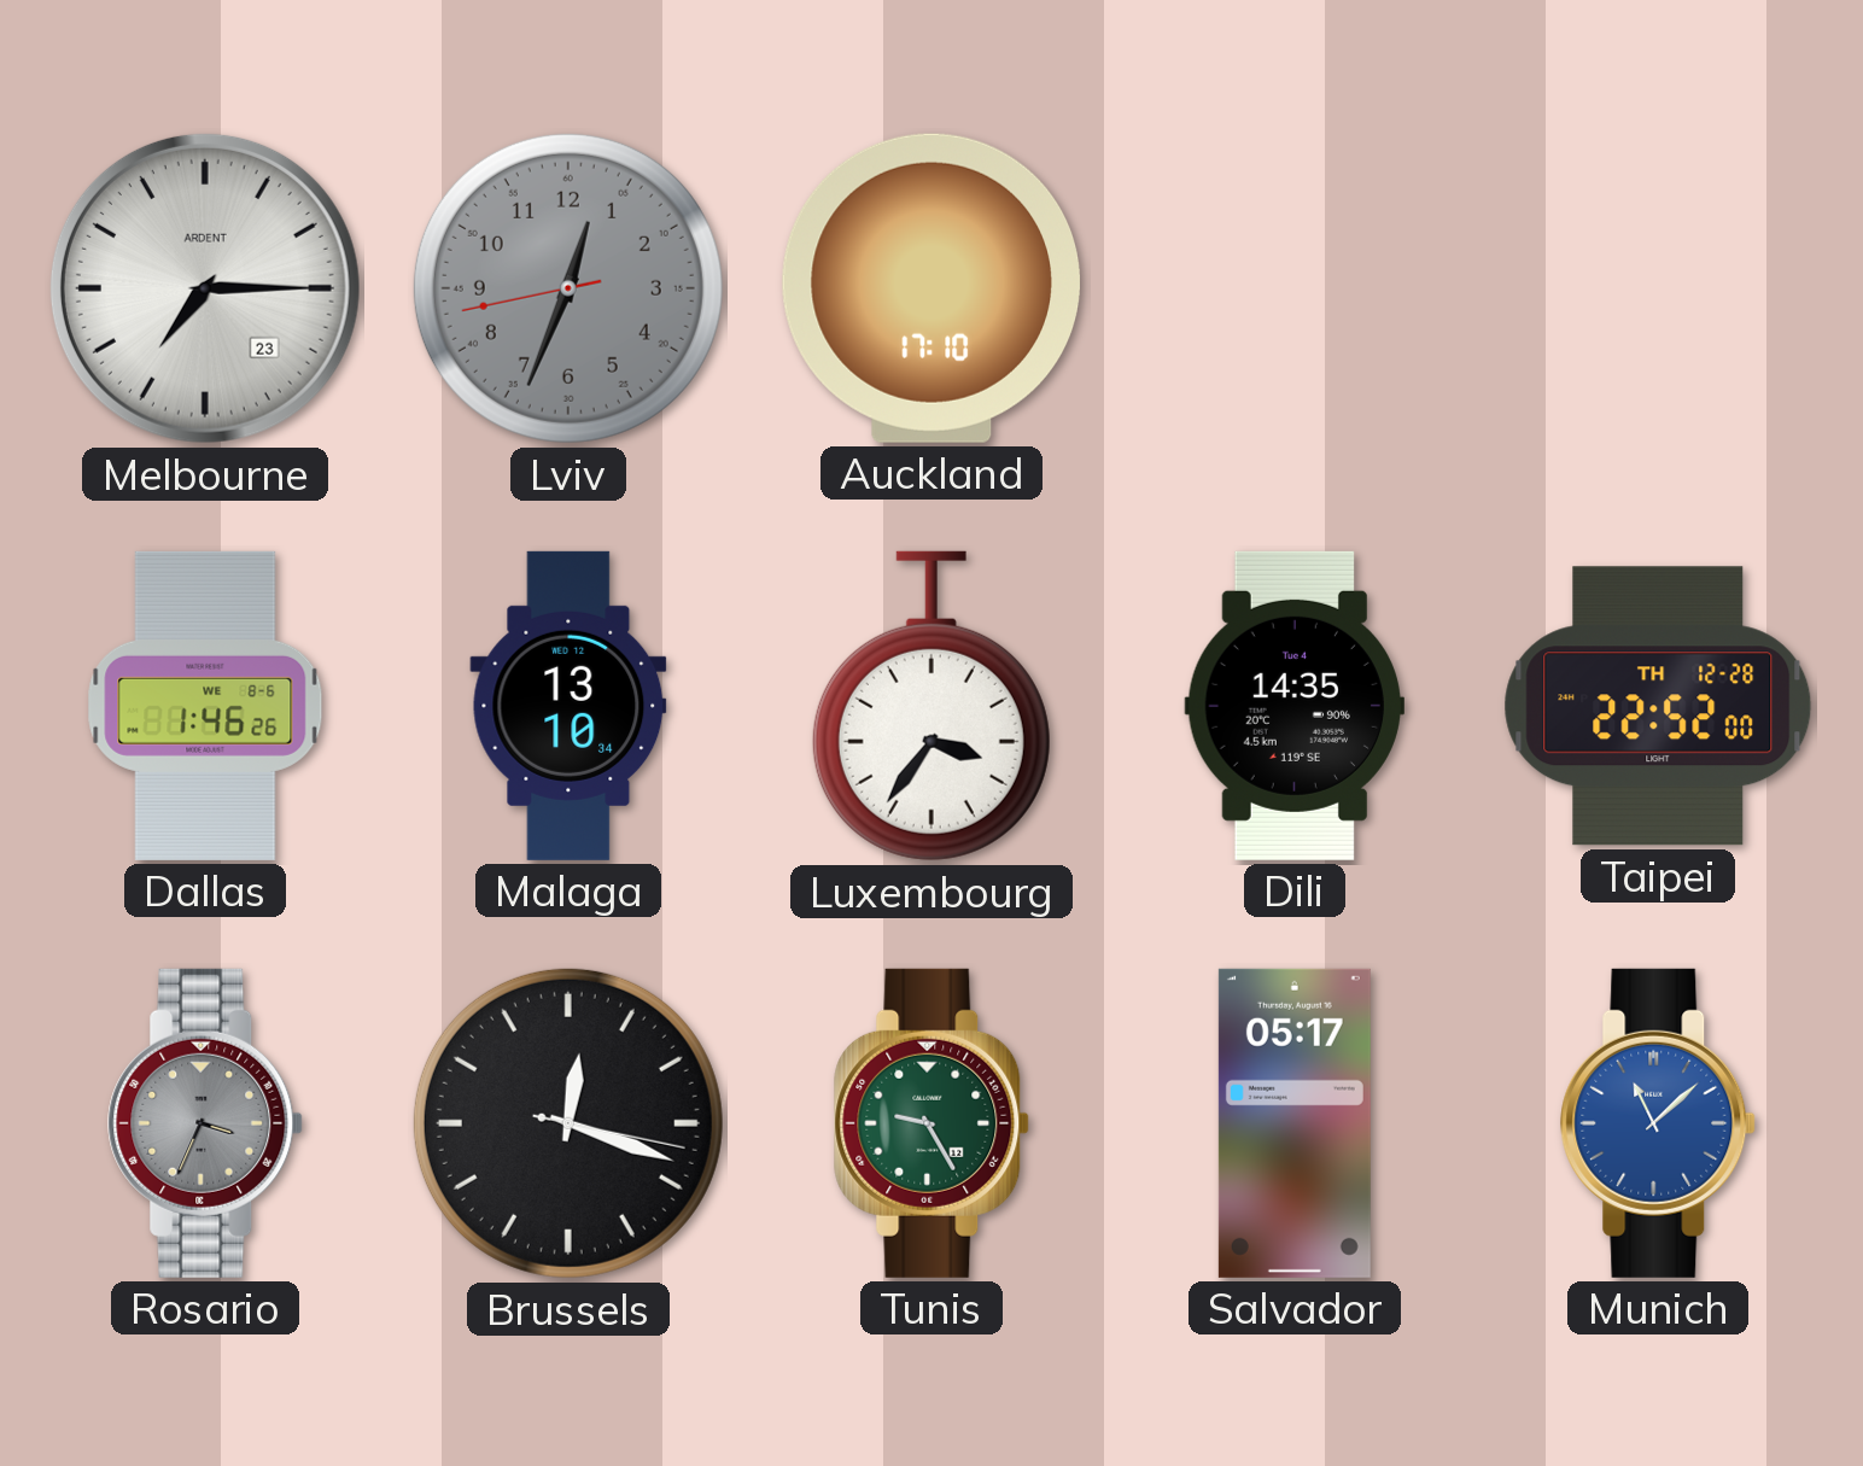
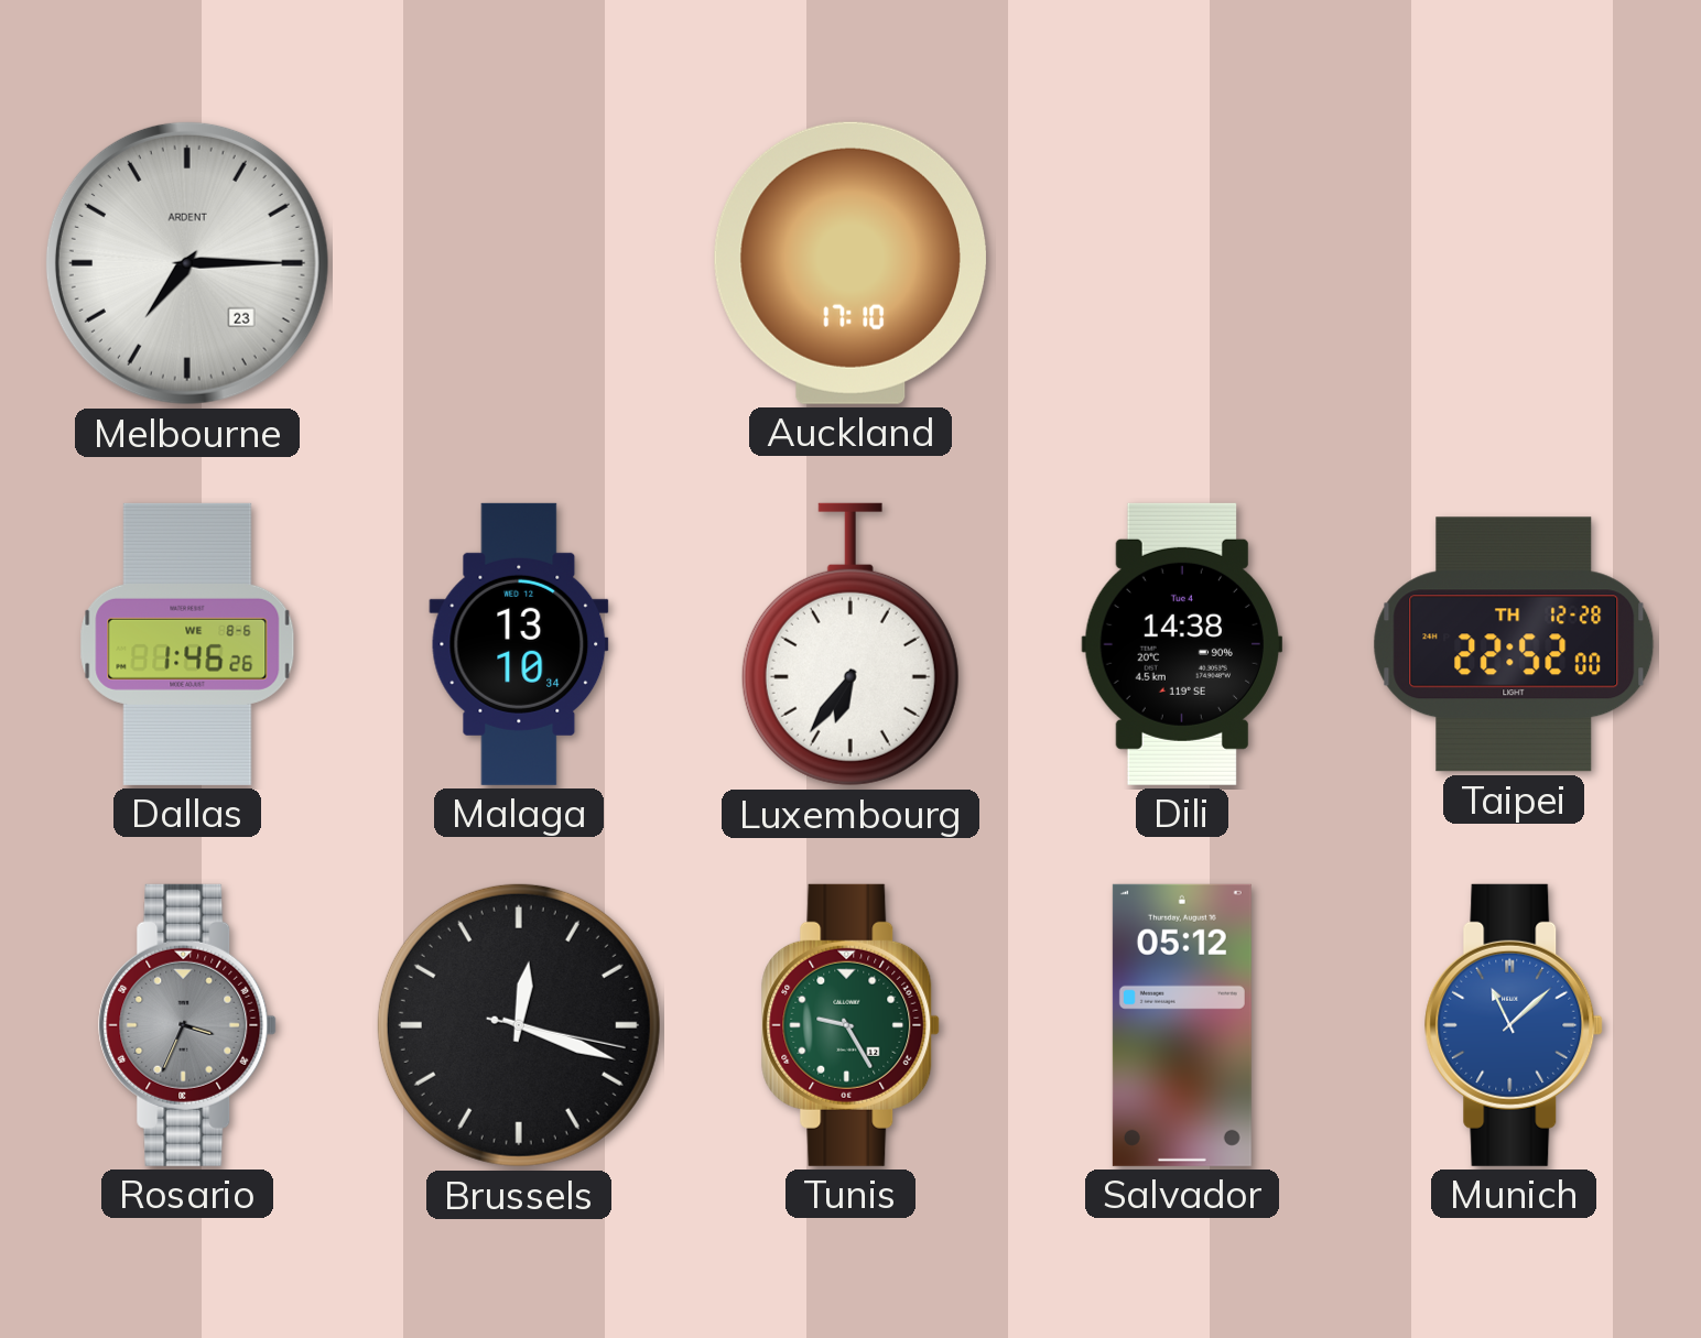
Lviv: 12:33 -> none
Luxembourg: 3:36 -> 6:36
Dili: 14:35 -> 14:38
Salvador: 05:17 -> 05:12
